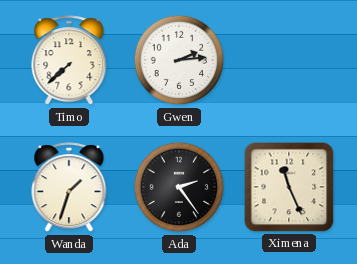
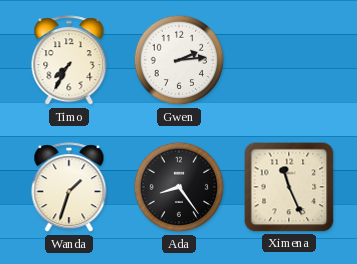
Timo: 7:38 -> 7:35
Ada: 2:24 -> 8:24
